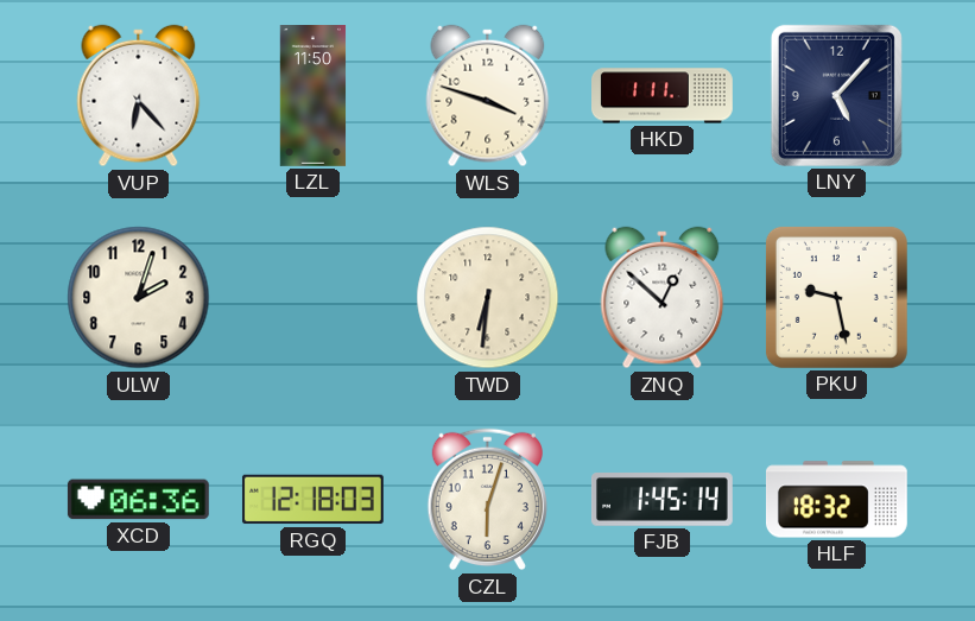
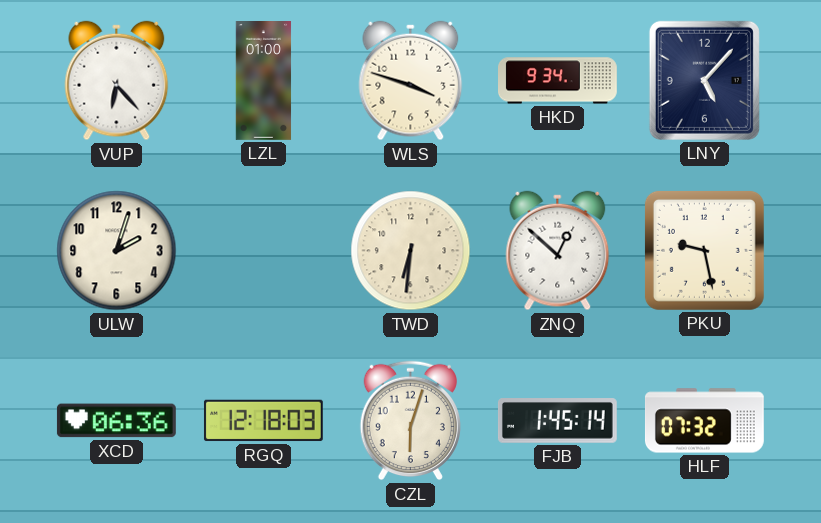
LZL: 11:50 -> 01:00
HKD: 1:11 -> 9:34
HLF: 18:32 -> 07:32
